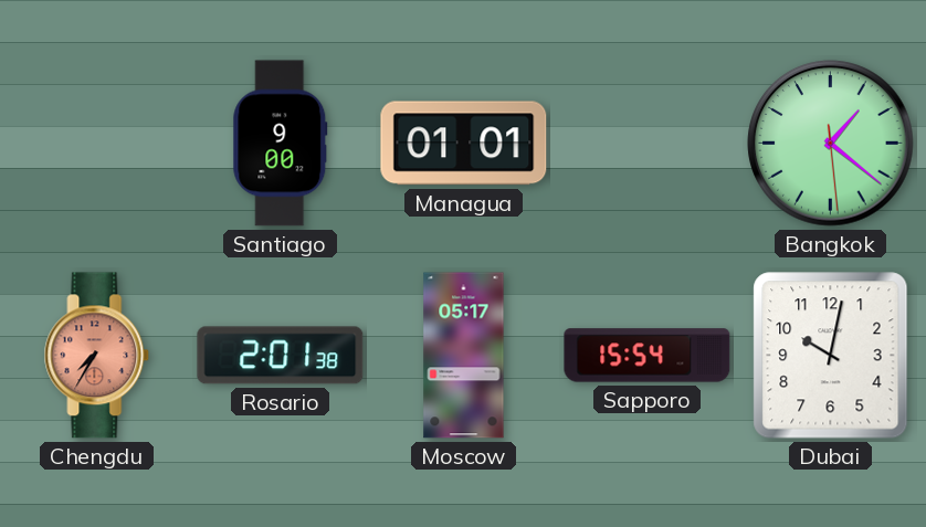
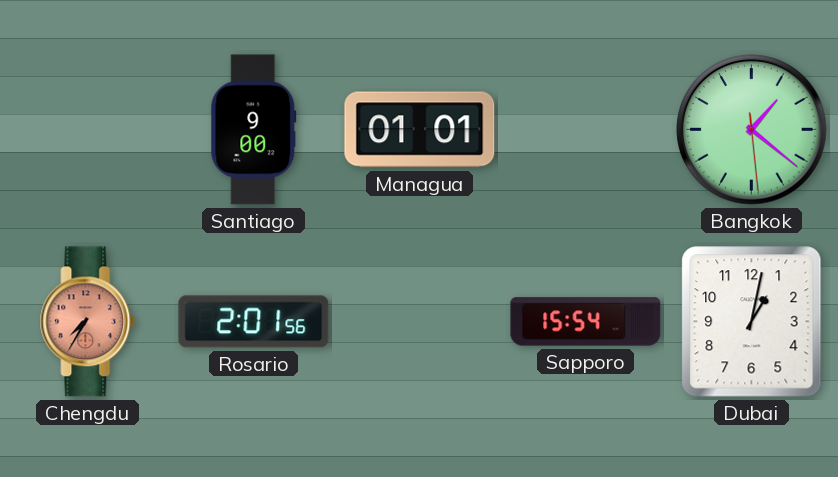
Rosario: 2:01:38 -> 2:01:56
Moscow: 05:17 -> none
Dubai: 10:02 -> 1:02
